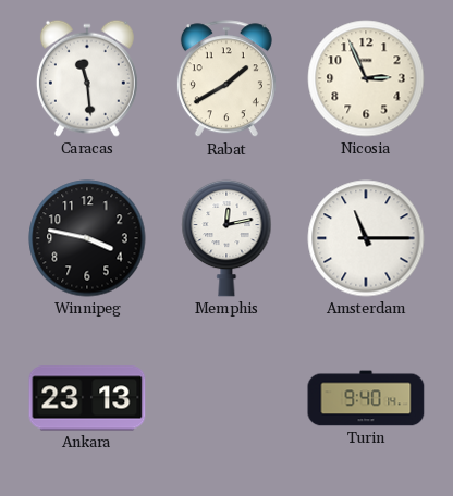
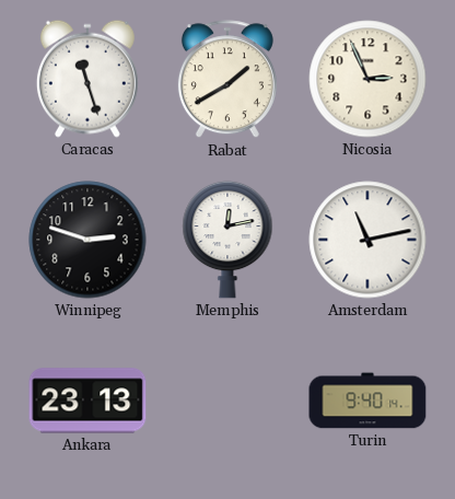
Caracas: 11:29 -> 11:27
Winnipeg: 3:47 -> 2:48
Amsterdam: 11:15 -> 11:13
